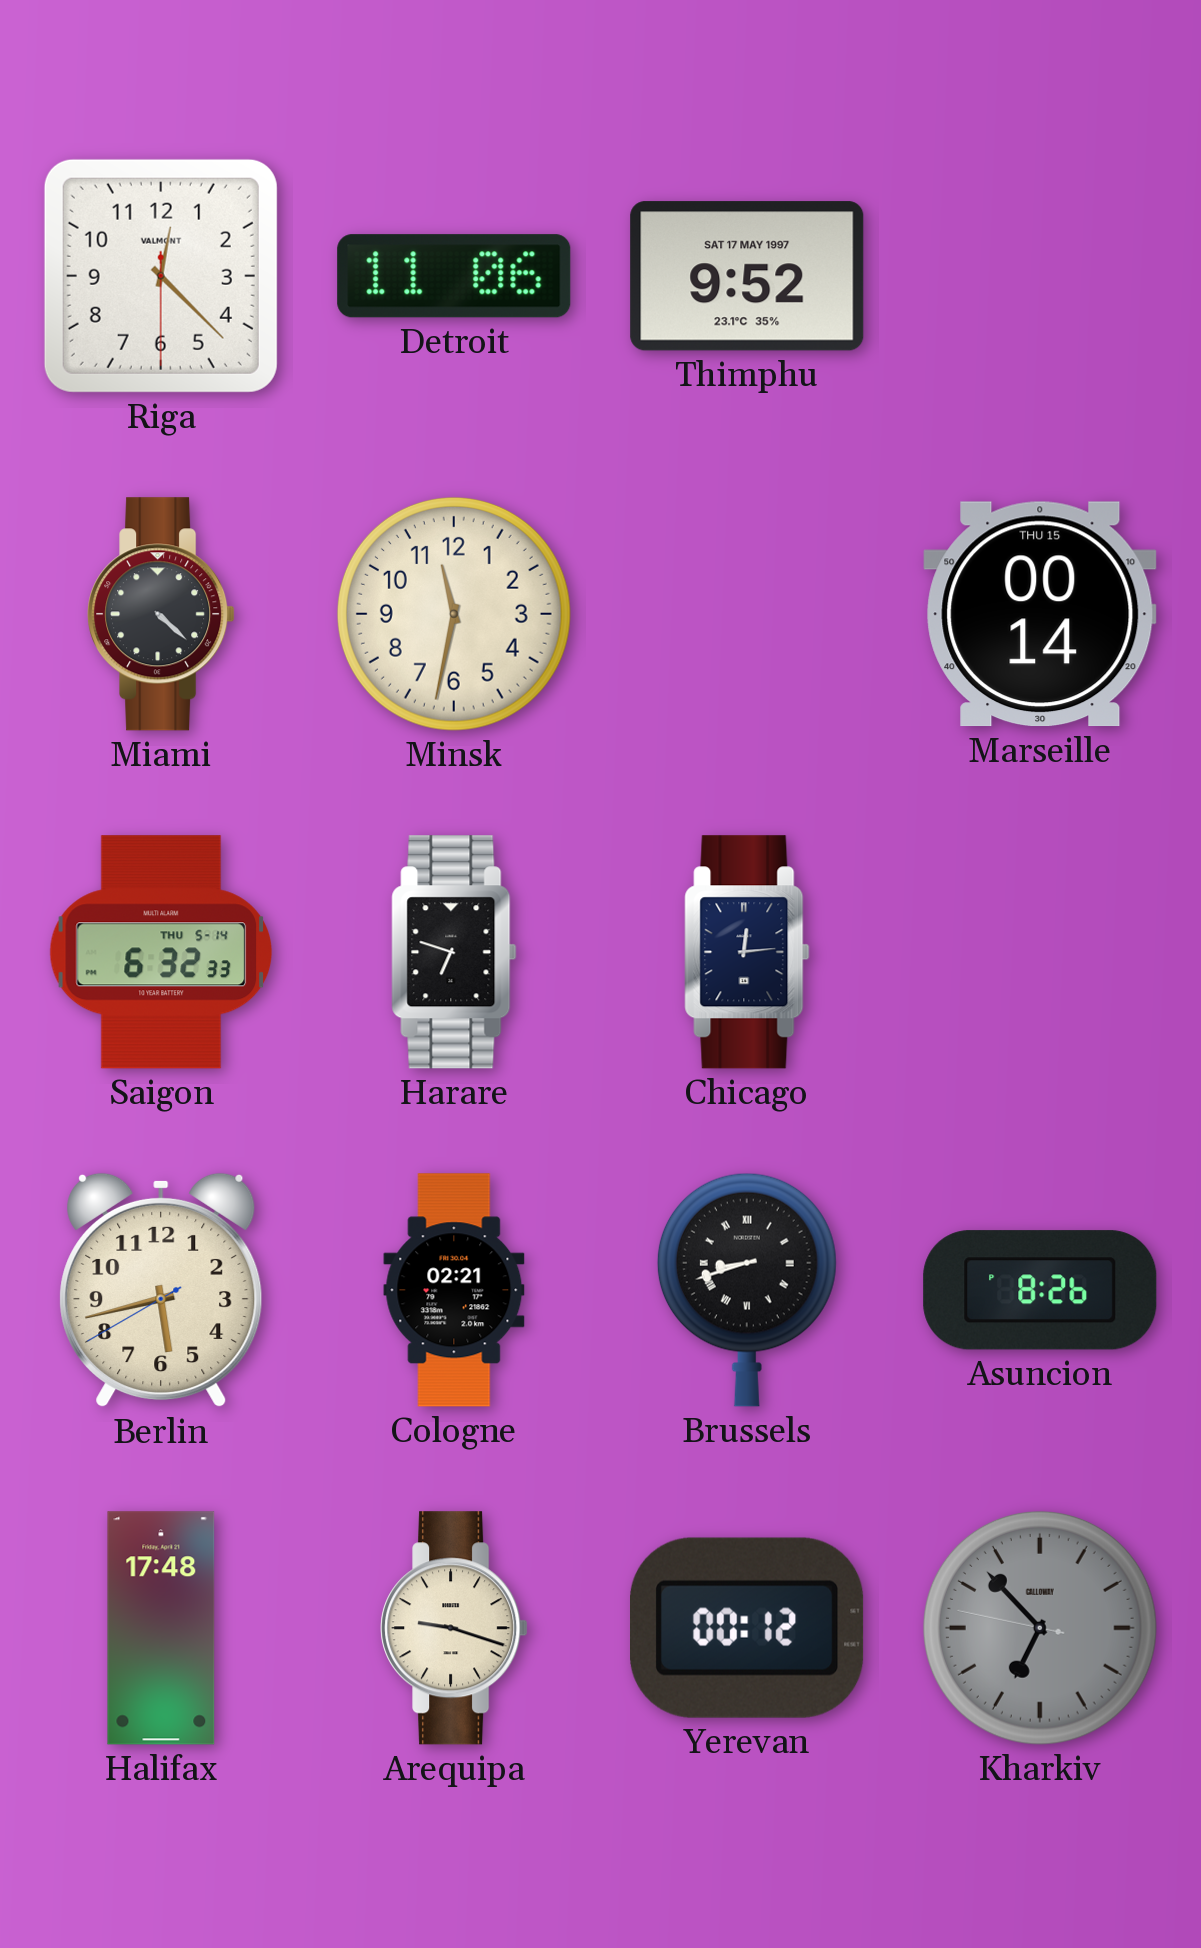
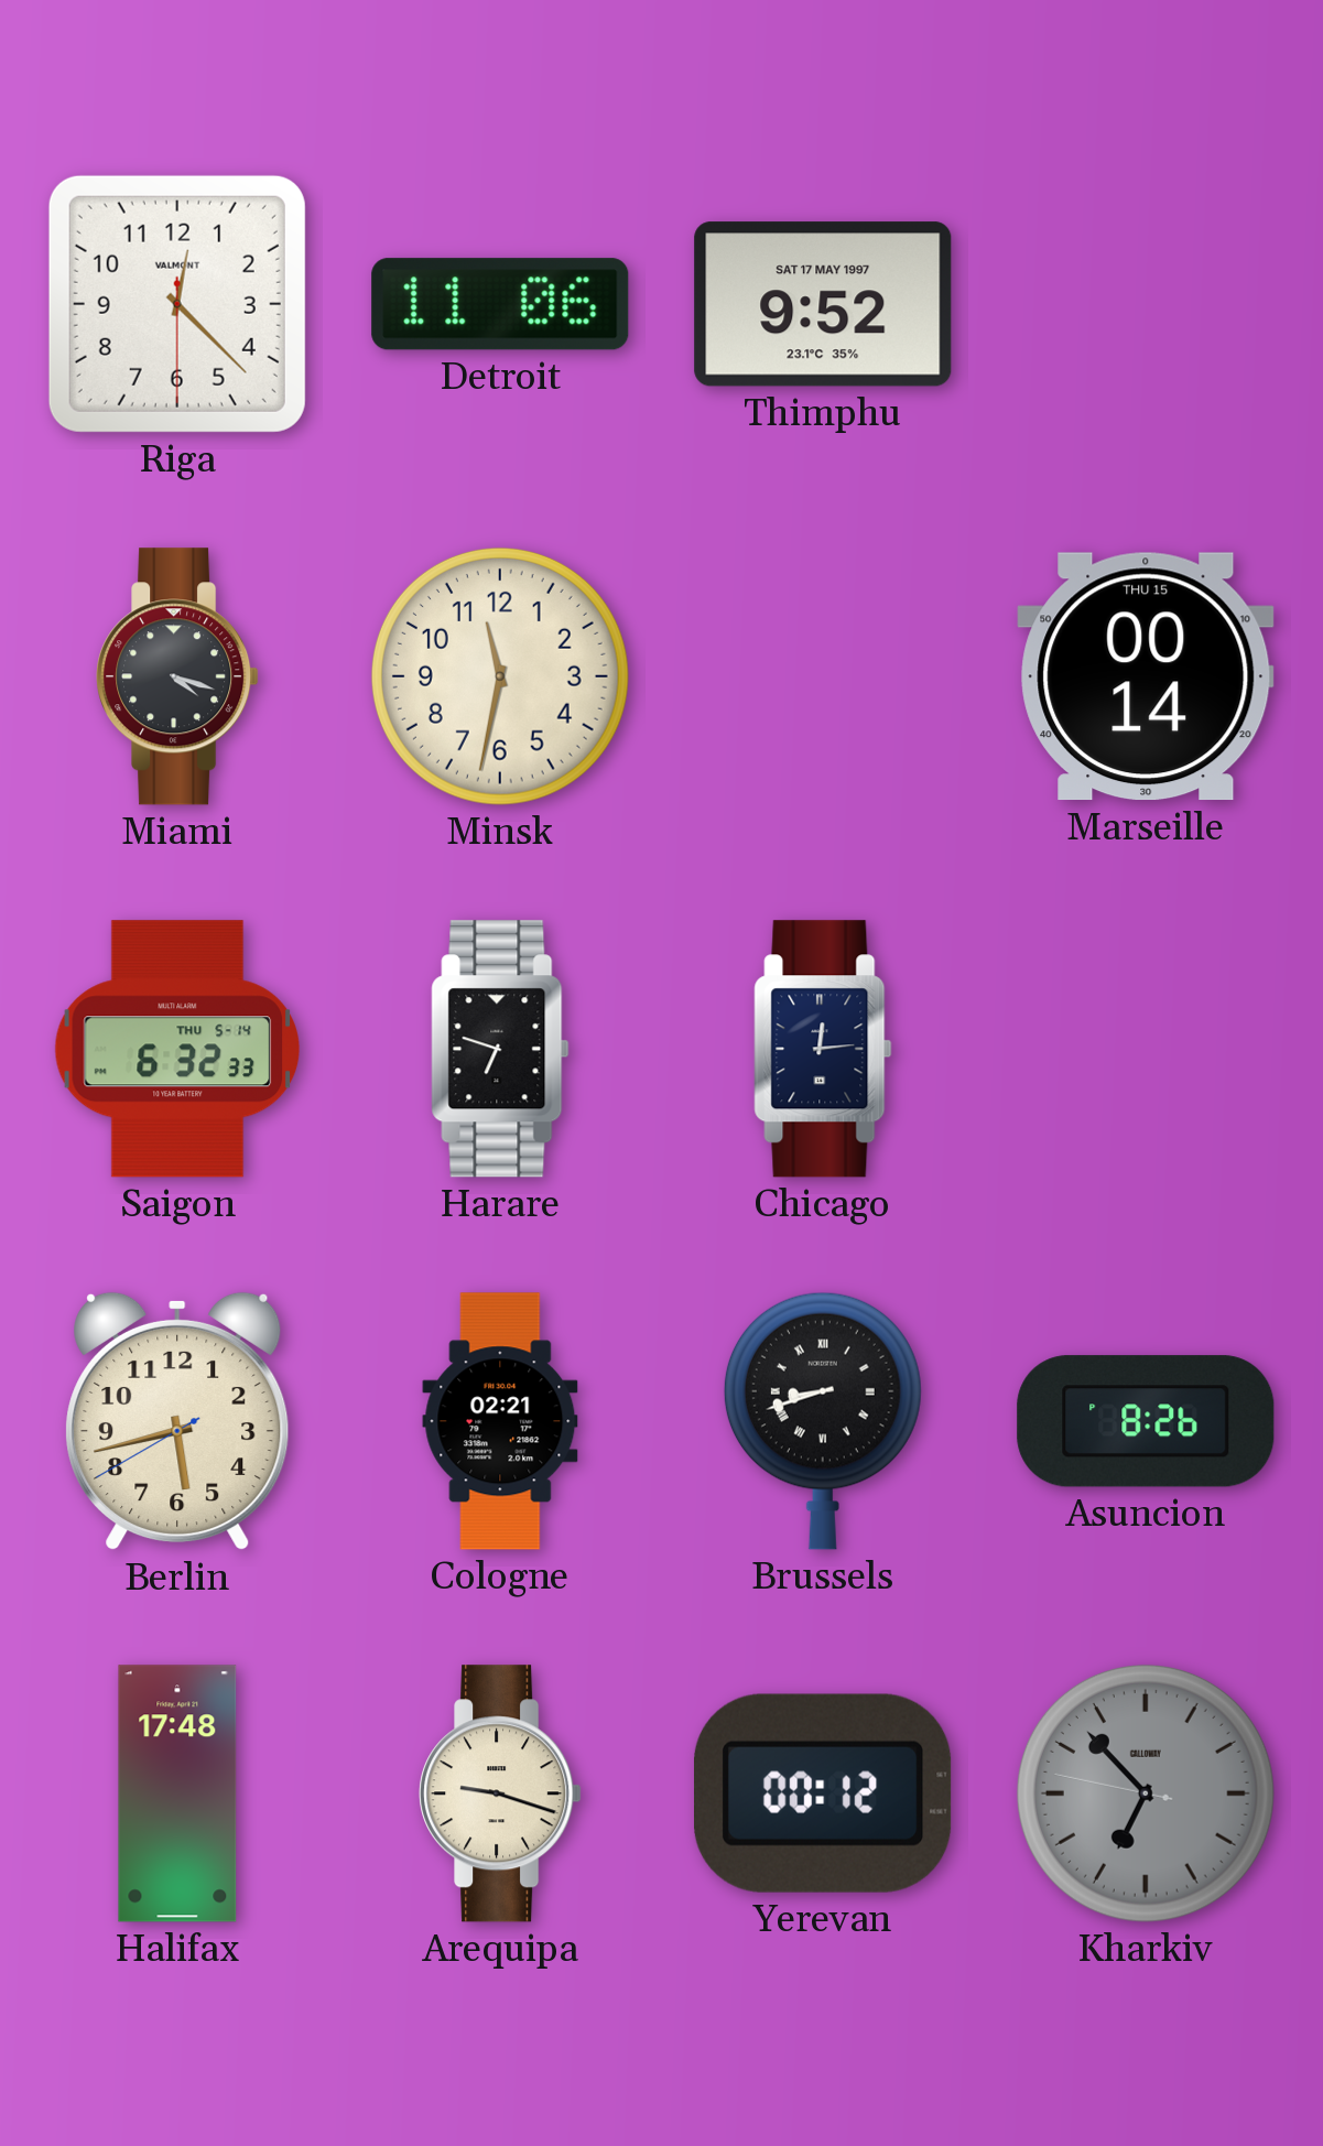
Miami: 4:22 -> 4:18
